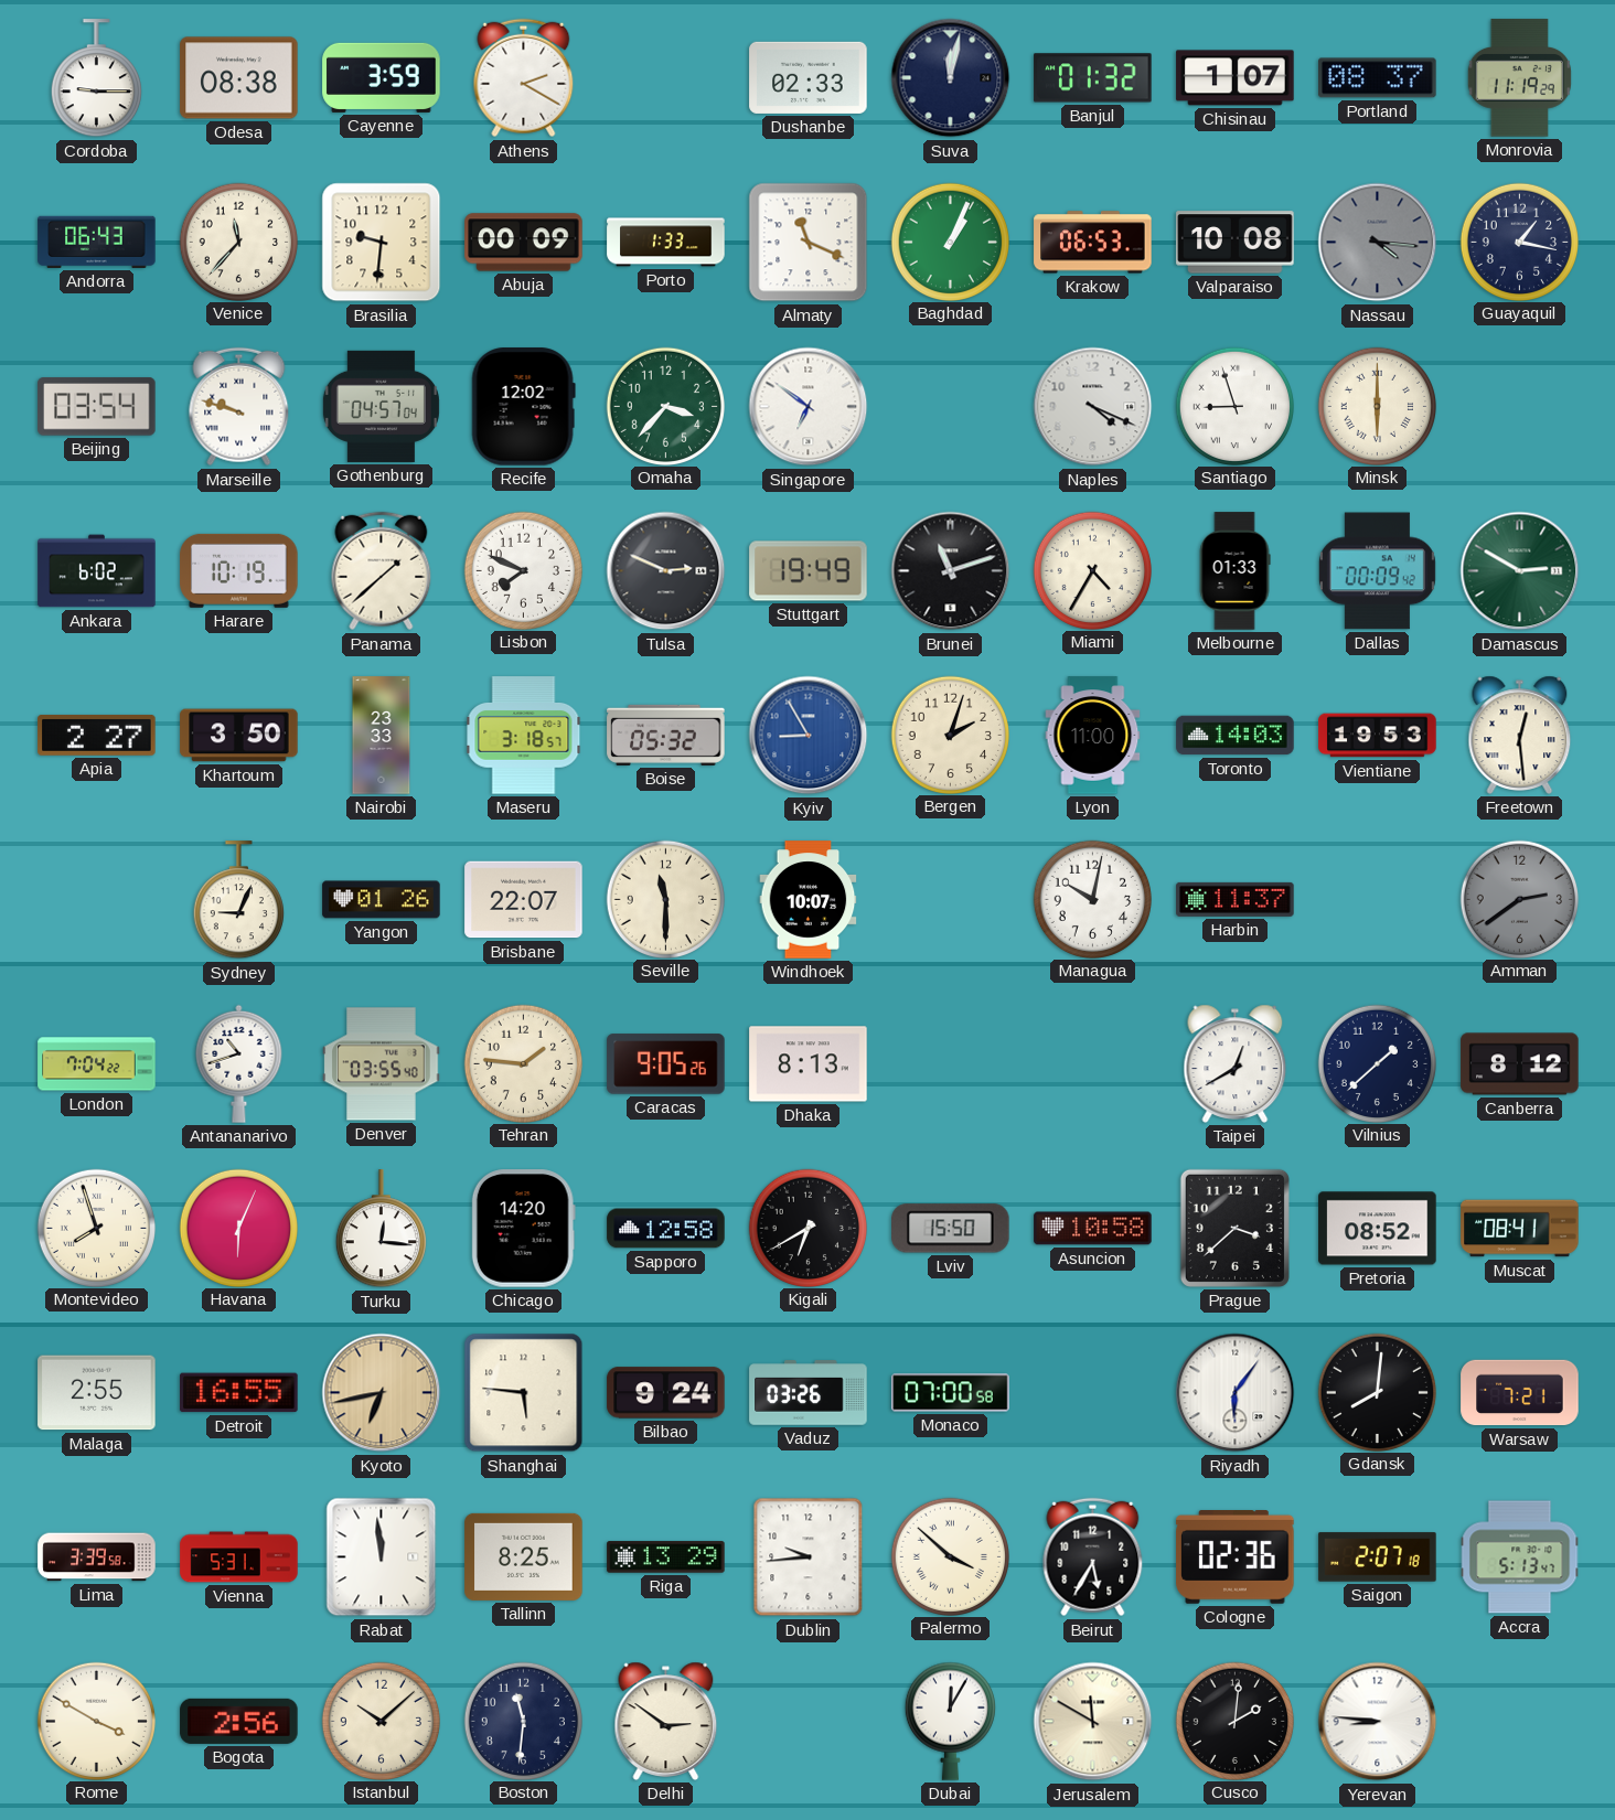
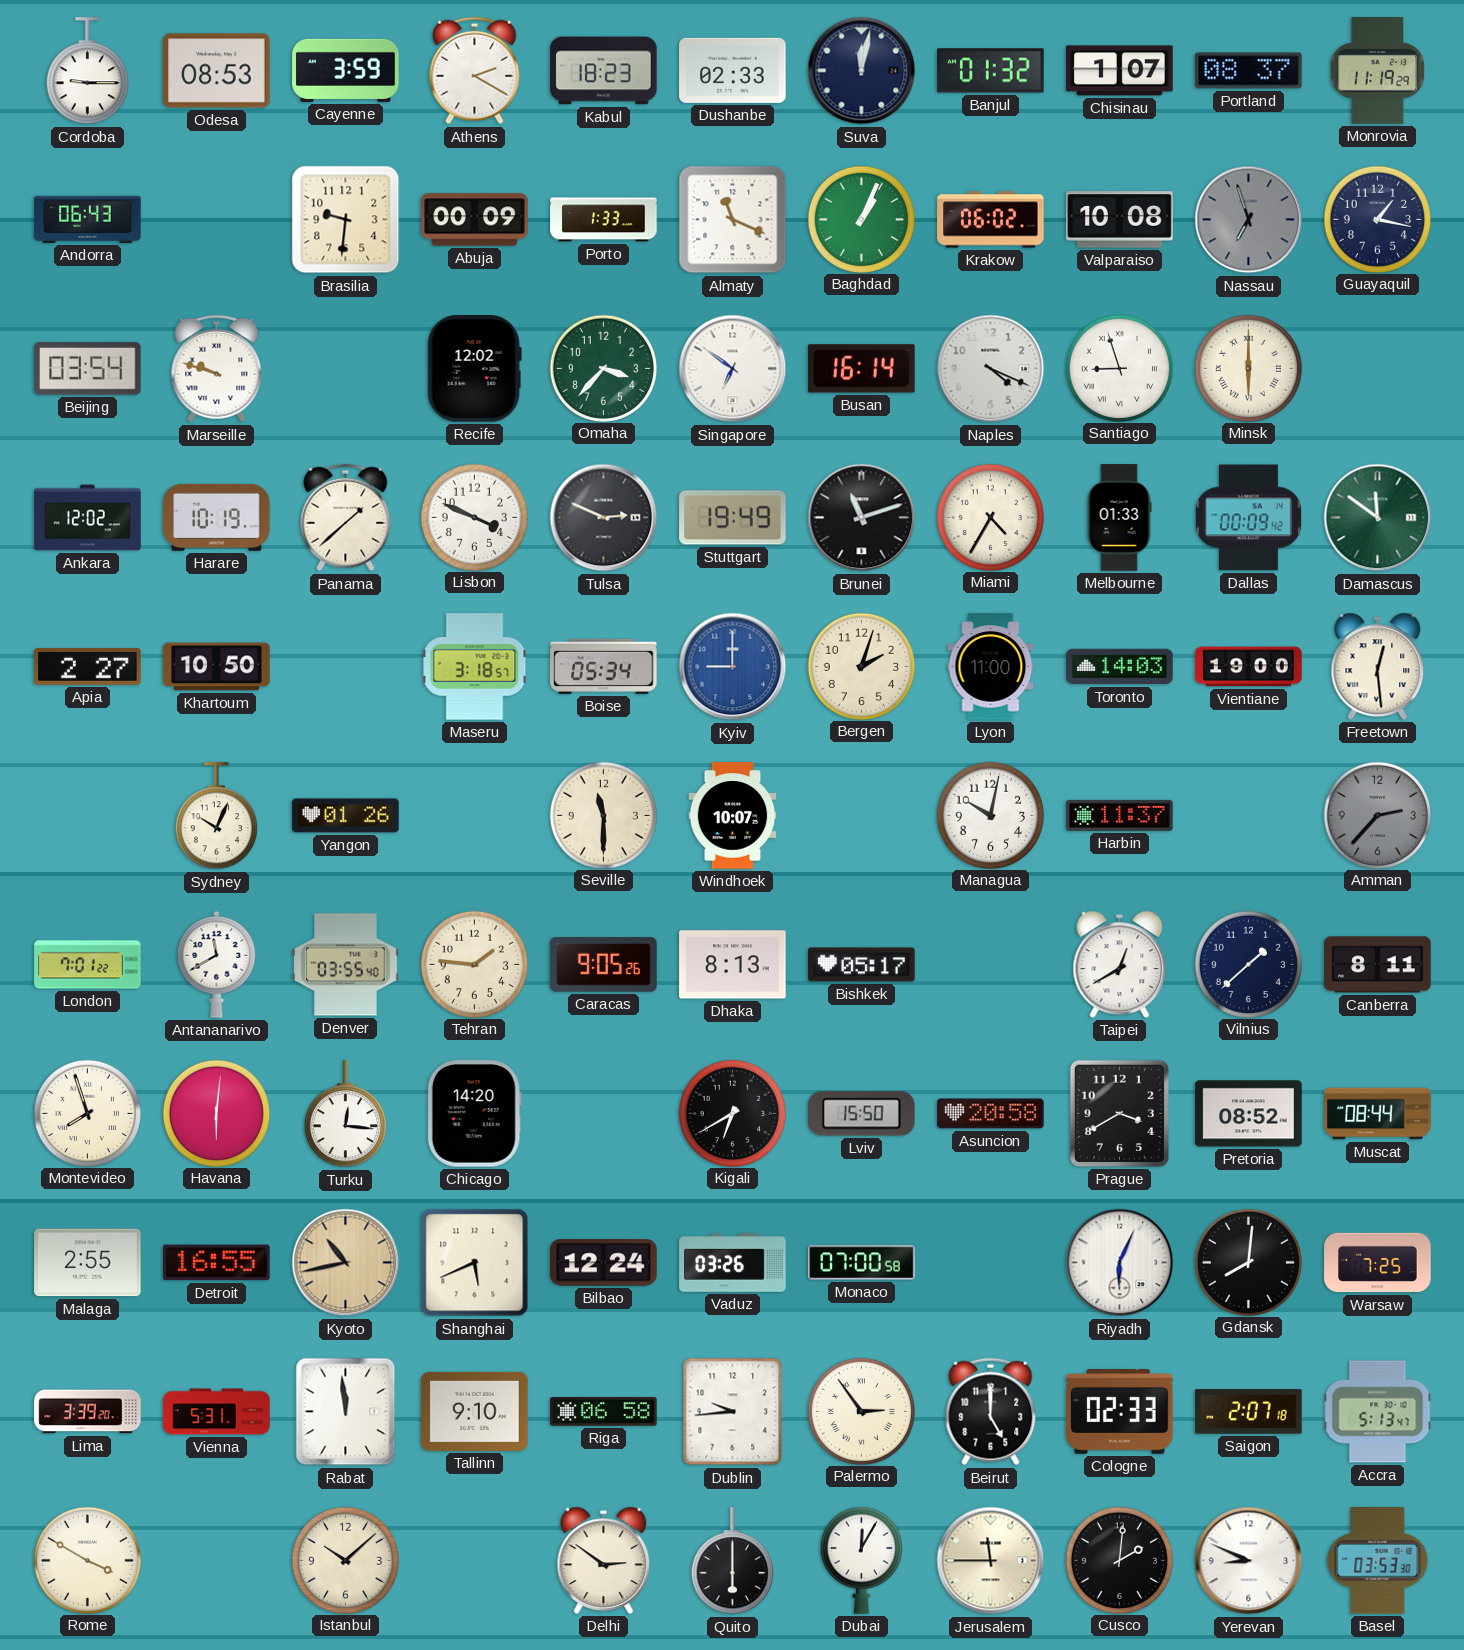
Odesa: 08:38 -> 08:53
Kabul: none -> 18:23
Venice: 11:37 -> none
Krakow: 06:53 -> 06:02
Nassau: 4:16 -> 6:57
Gothenburg: 04:57 -> none
Busan: none -> 16:14
Ankara: 6:02 -> 12:02
Lisbon: 7:49 -> 3:49
Damascus: 2:50 -> 11:51
Khartoum: 3:50 -> 10:50
Nairobi: 23:33 -> none
Boise: 05:32 -> 05:34
Kyiv: 8:55 -> 9:00
Vientiane: 19:53 -> 19:00
Sydney: 9:04 -> 10:04
Brisbane: 22:07 -> none
Amman: 2:39 -> 2:37
London: 7:04 -> 7:01
Antananarivo: 10:42 -> 11:40
Bishkek: none -> 05:17
Canberra: 8:12 -> 8:11
Havana: 6:04 -> 6:01
Sapporo: 12:58 -> none
Asuncion: 10:58 -> 20:58
Prague: 3:38 -> 3:40
Muscat: 08:41 -> 08:44
Kyoto: 6:43 -> 10:43
Shanghai: 5:46 -> 5:41
Bilbao: 9:24 -> 12:24
Riyadh: 6:06 -> 6:04
Warsaw: 7:21 -> 7:25
Lima: 3:39:58 -> 3:39:20
Tallinn: 8:25 -> 9:10
Riga: 13:29 -> 06:58
Palermo: 3:52 -> 2:54
Beirut: 5:35 -> 5:00
Cologne: 02:36 -> 02:33
Bogota: 2:56 -> none
Boston: 11:31 -> none
Quito: none -> 6:00
Jerusalem: 11:50 -> 11:45
Yerevan: 8:46 -> 8:49
Basel: none -> 03:53
